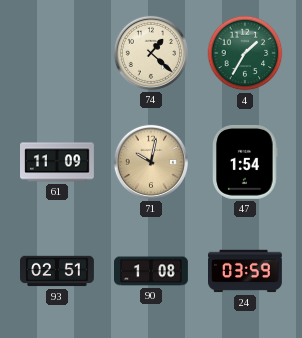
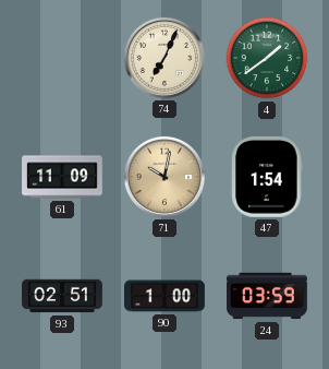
74: 1:22 -> 7:04
4: 1:35 -> 1:39
90: 1:08 -> 1:00
